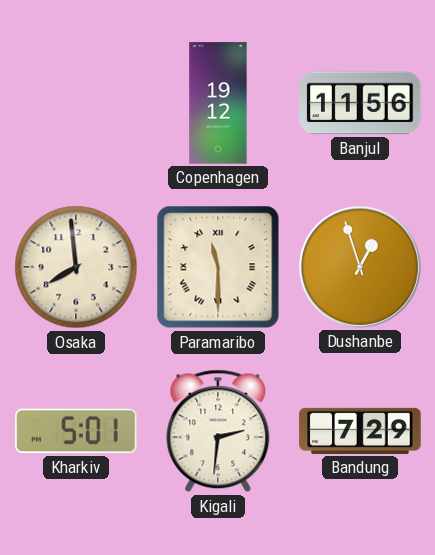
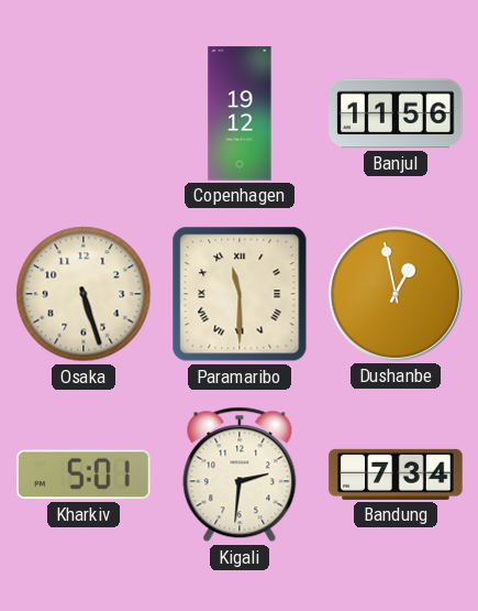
Osaka: 7:59 -> 5:27
Dushanbe: 12:57 -> 12:58
Bandung: 7:29 -> 7:34
